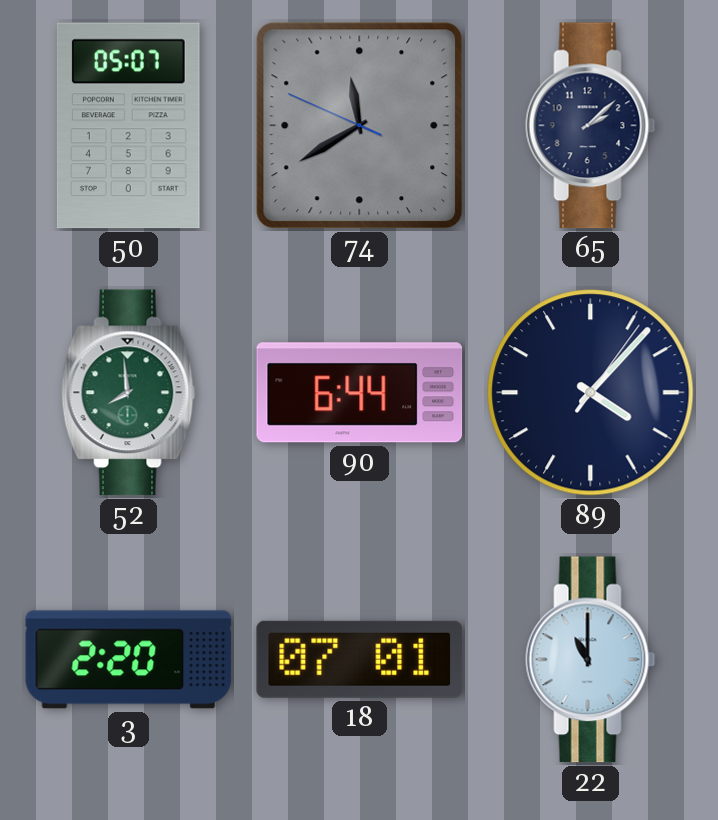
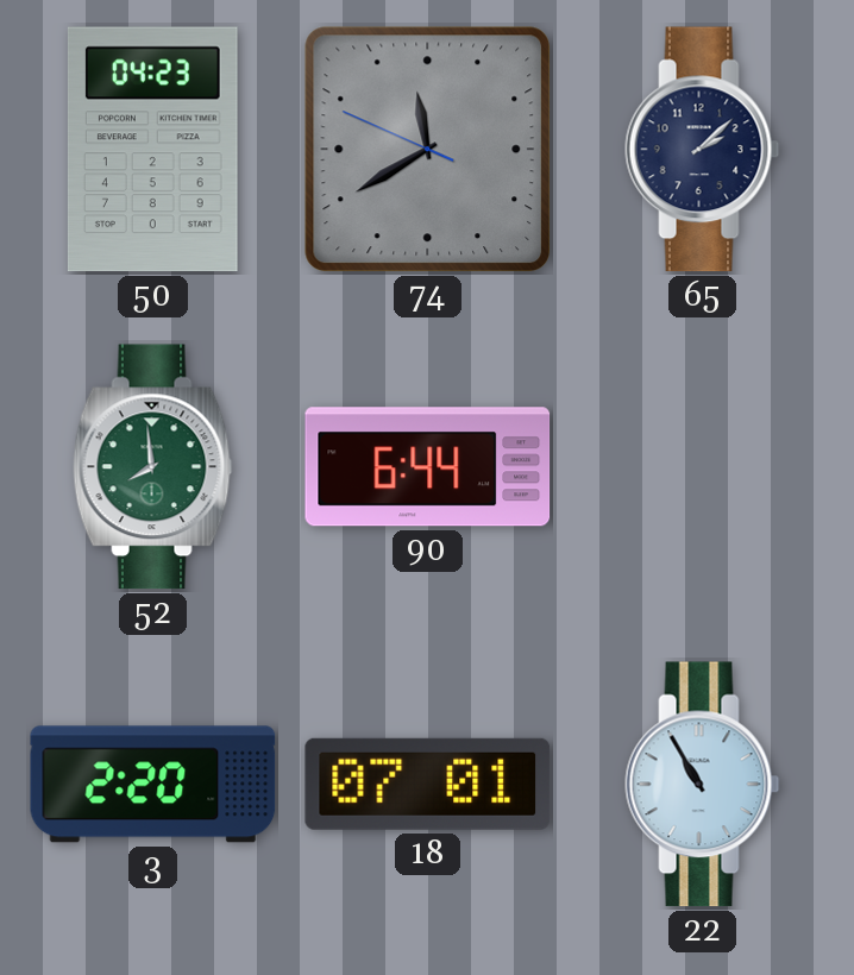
50: 05:07 -> 04:23
89: 4:07 -> none
22: 11:00 -> 10:55
